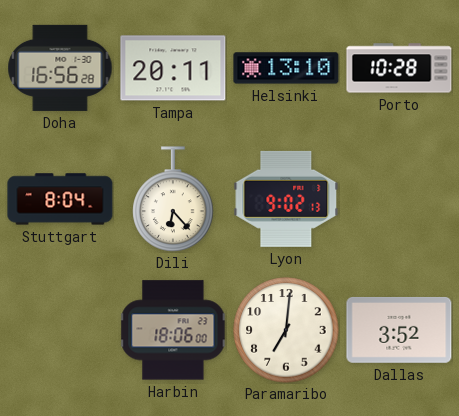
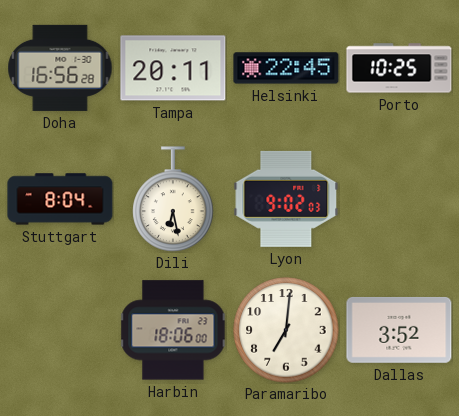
Helsinki: 13:10 -> 22:45
Porto: 10:28 -> 10:25
Dili: 6:23 -> 6:28
Lyon: 9:02:13 -> 9:02:03
